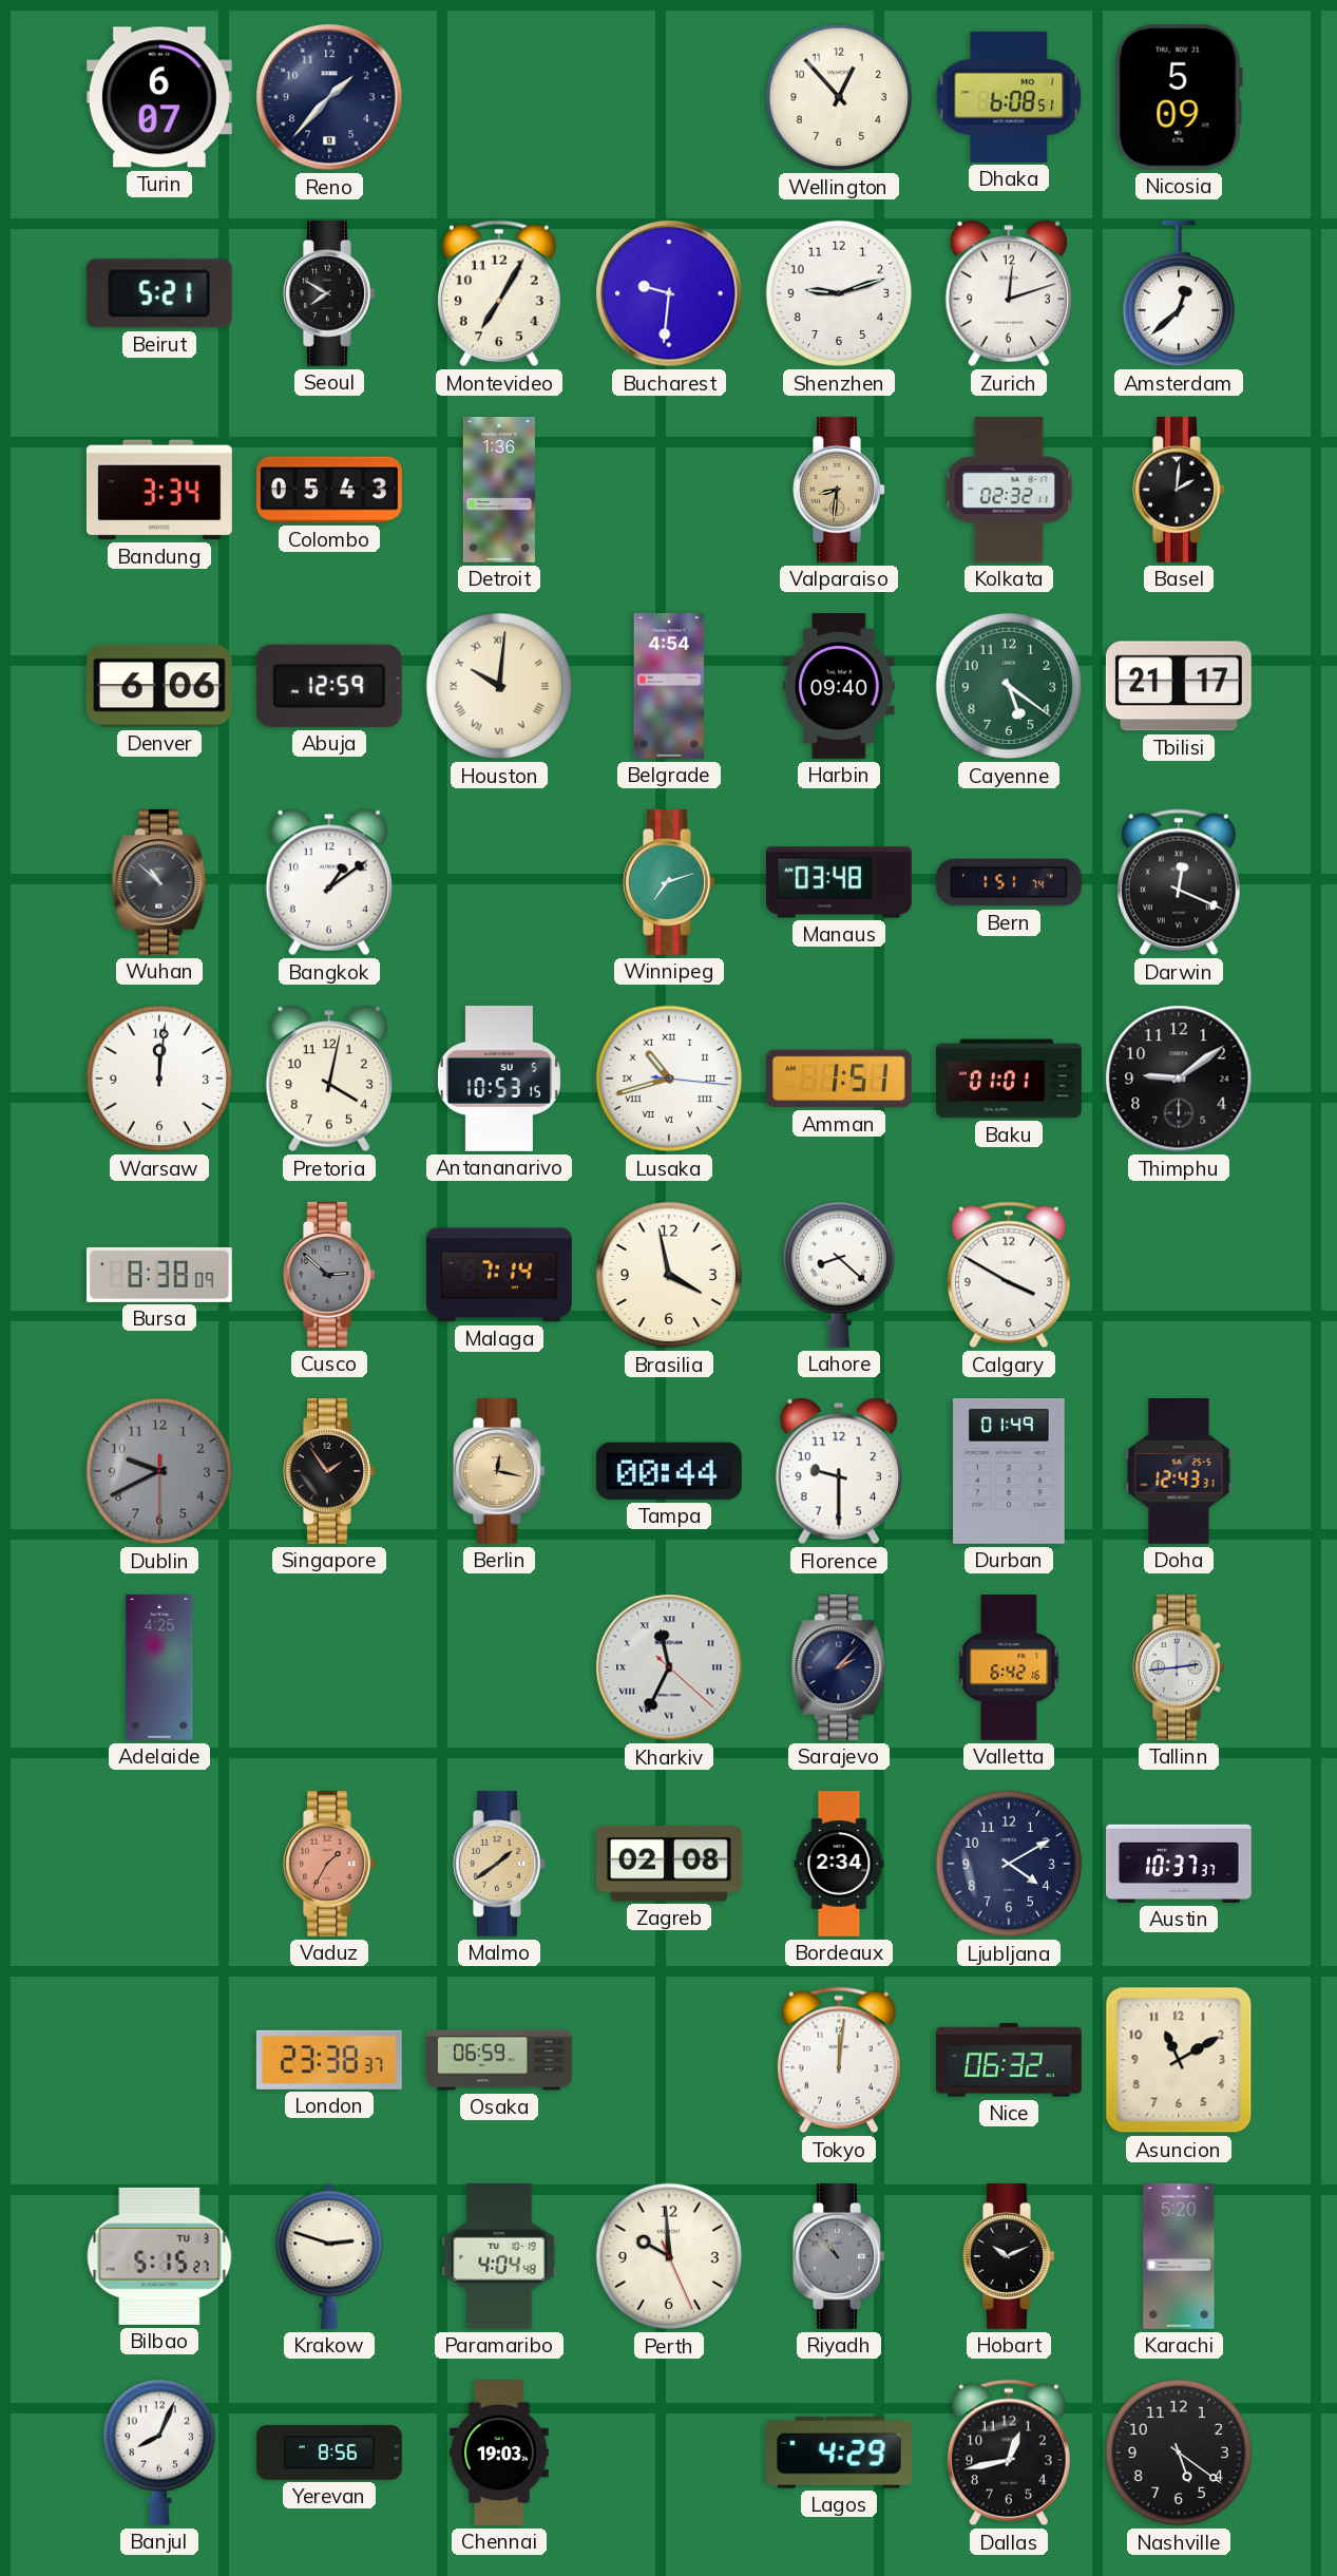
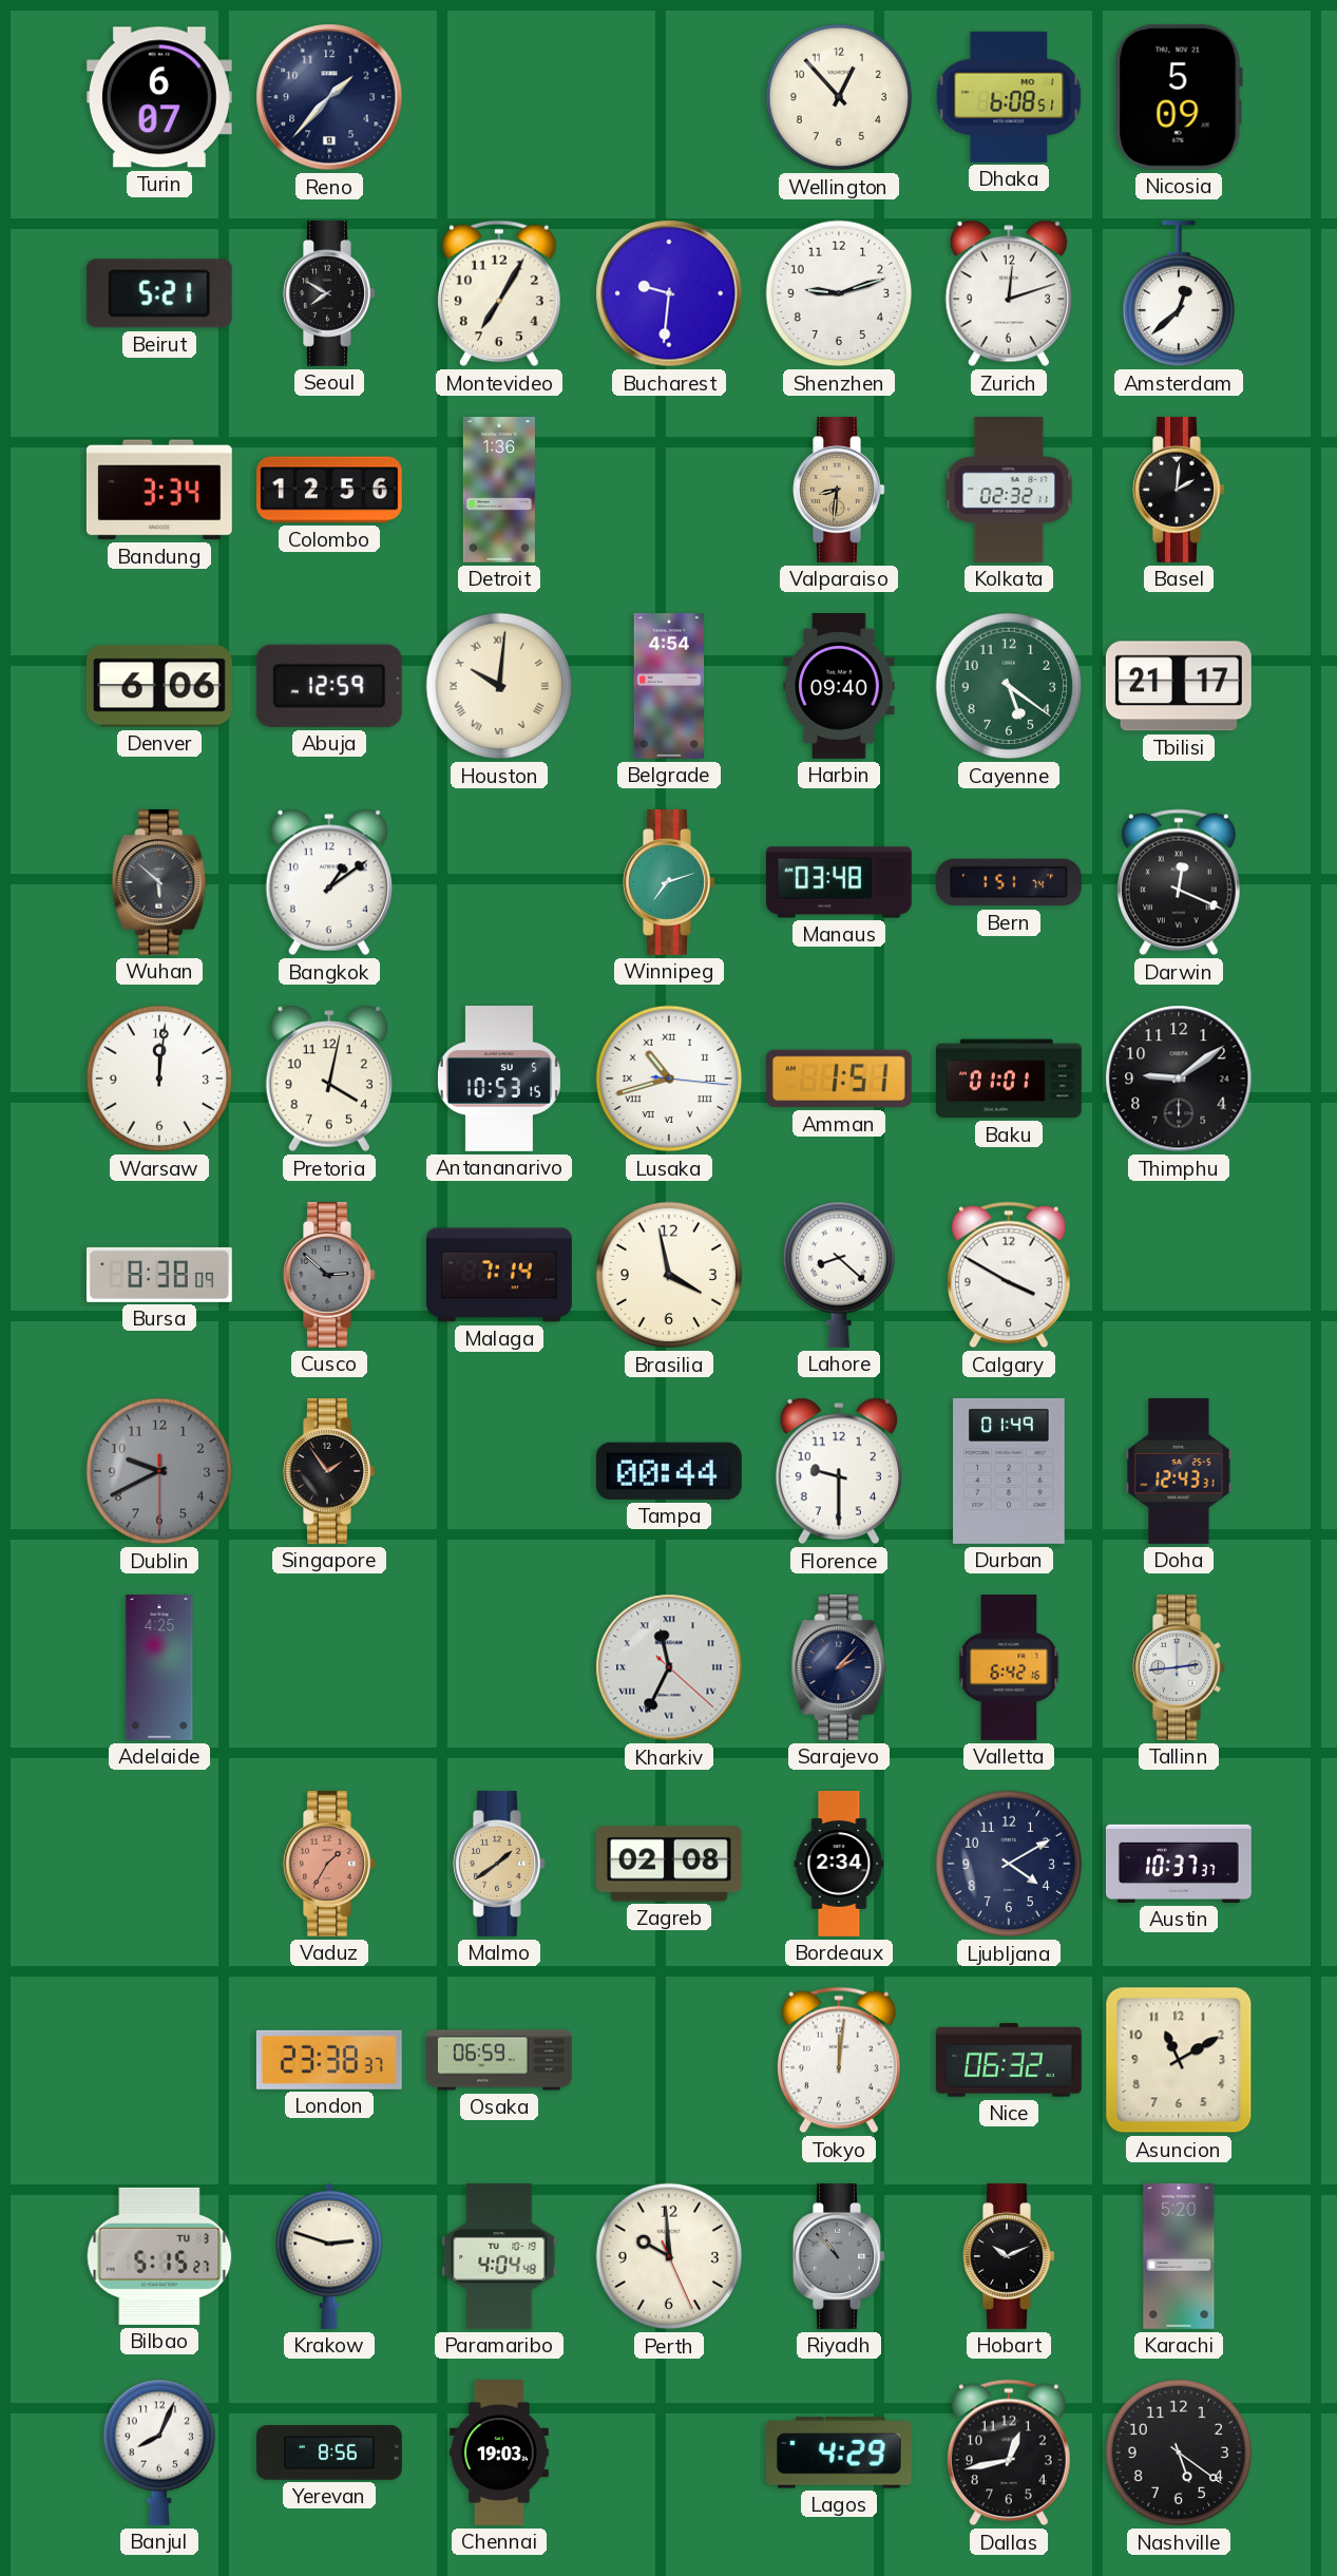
Colombo: 05:43 -> 12:56
Wuhan: 10:52 -> 5:52
Berlin: 12:17 -> none
